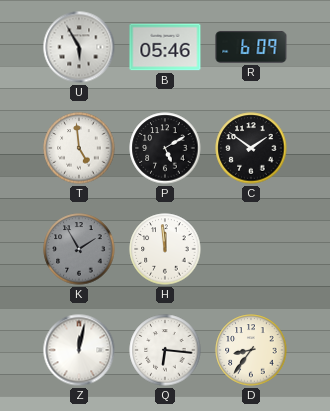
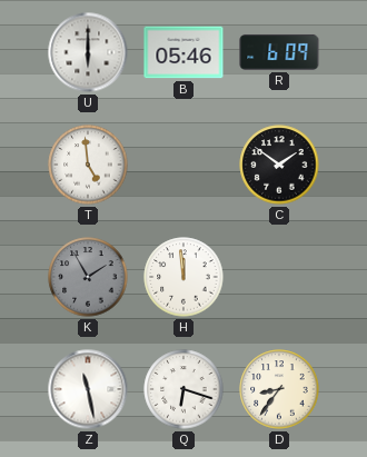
U: 5:55 -> 6:00
P: 5:10 -> none
Z: 12:02 -> 11:28
Q: 6:16 -> 6:18
